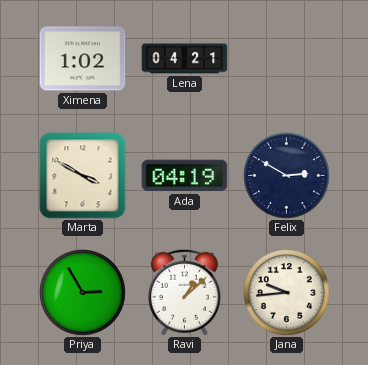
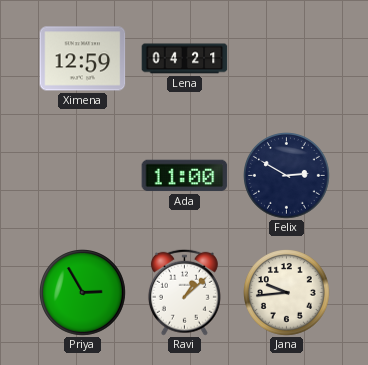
Ximena: 1:02 -> 12:59
Marta: 3:50 -> none
Ada: 04:19 -> 11:00
